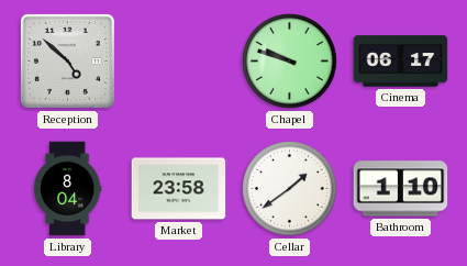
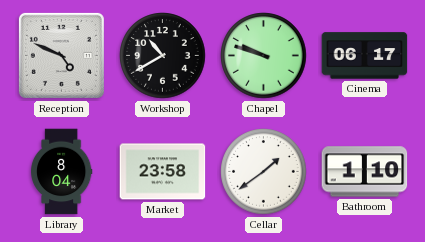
Reception: 4:52 -> 4:49
Workshop: none -> 10:40
